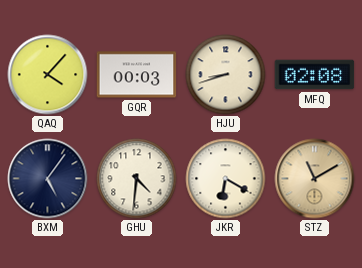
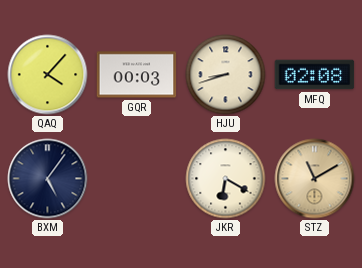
GHU: 4:31 -> none
